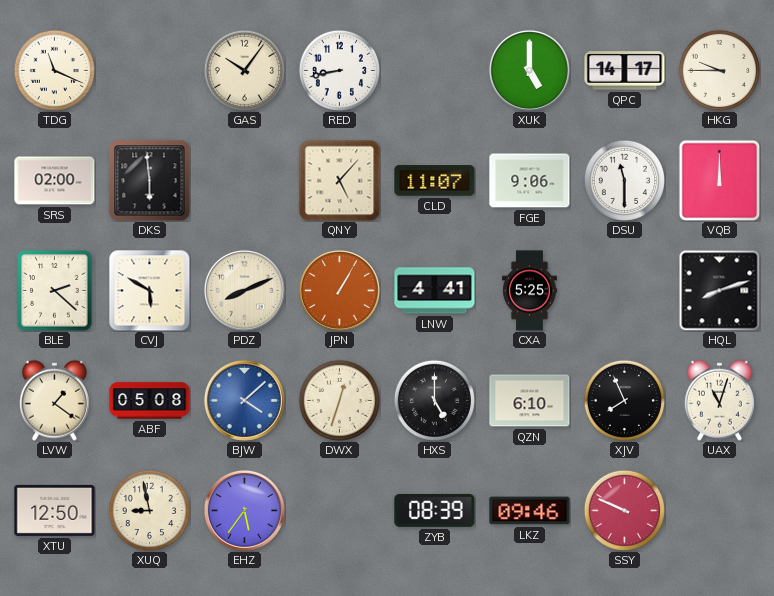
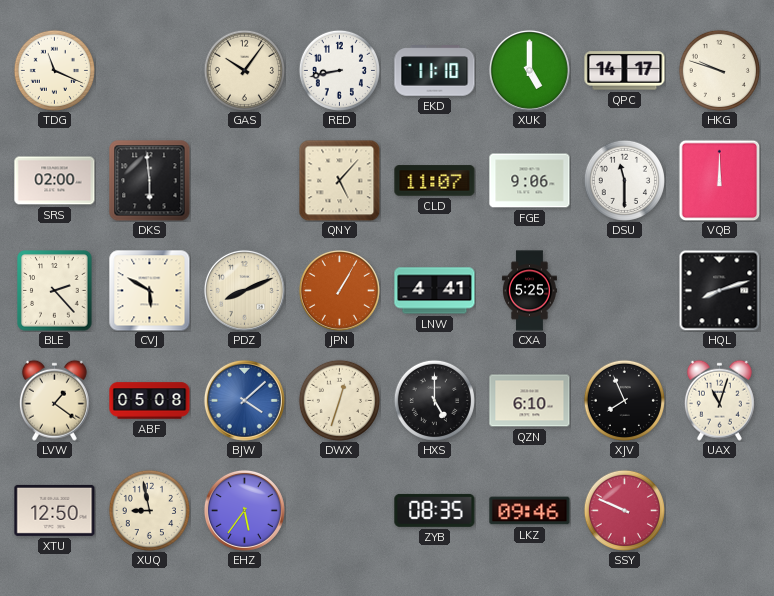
EKD: none -> 11:10
HKG: 9:45 -> 9:48
BLE: 2:22 -> 2:23
ZYB: 08:39 -> 08:35
